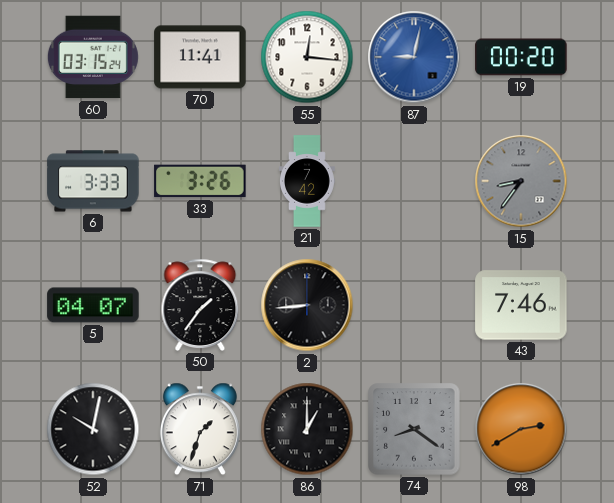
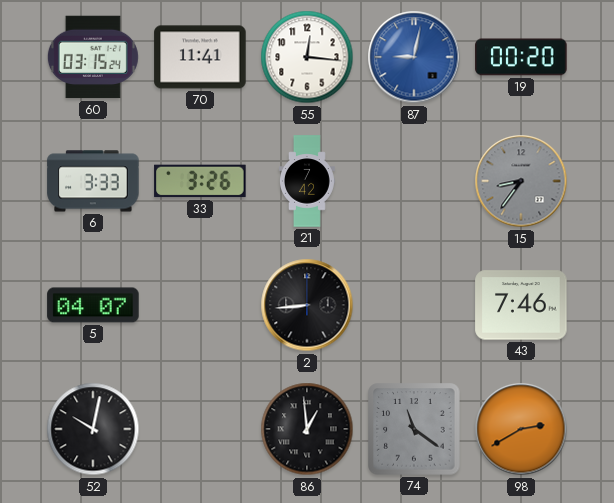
50: 1:36 -> none
71: 1:33 -> none
86: 1:00 -> 12:59
74: 8:21 -> 11:21
